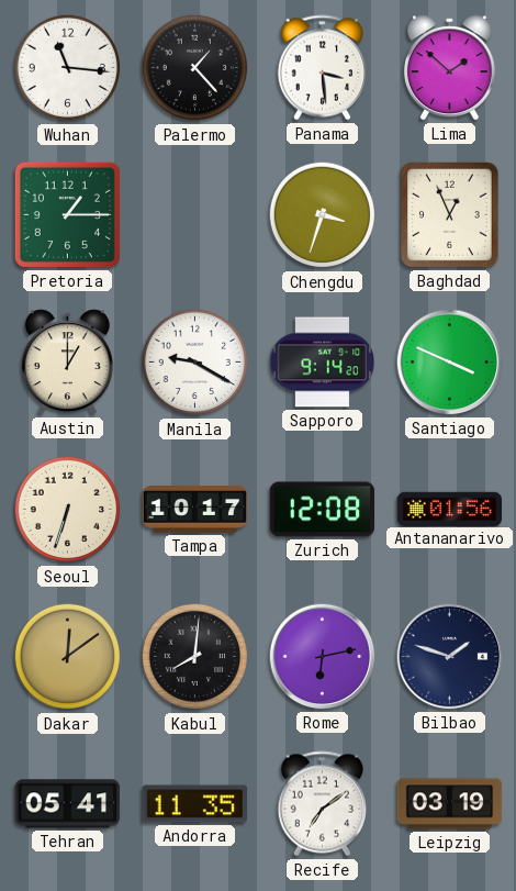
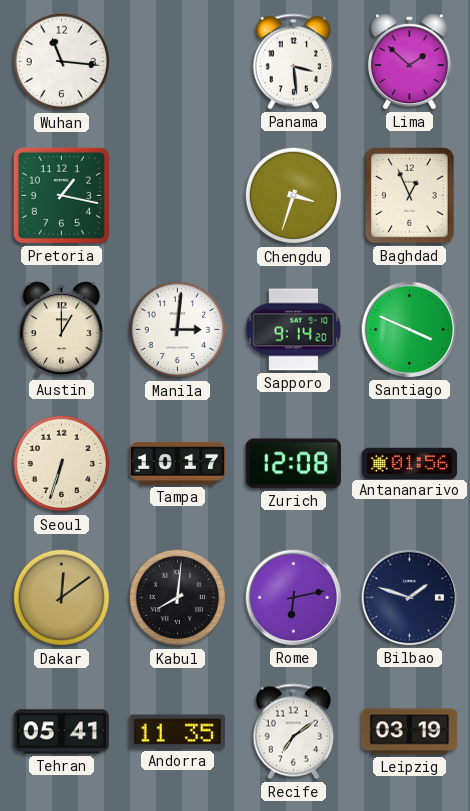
Palermo: 1:23 -> none
Pretoria: 1:15 -> 1:17
Manila: 9:20 -> 3:01
